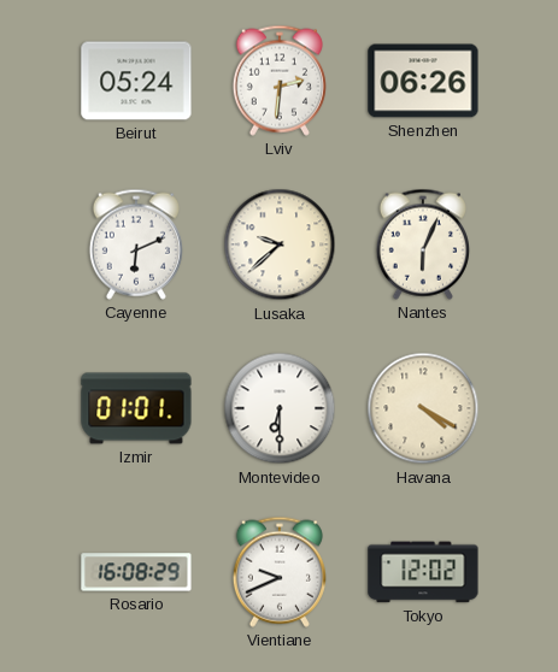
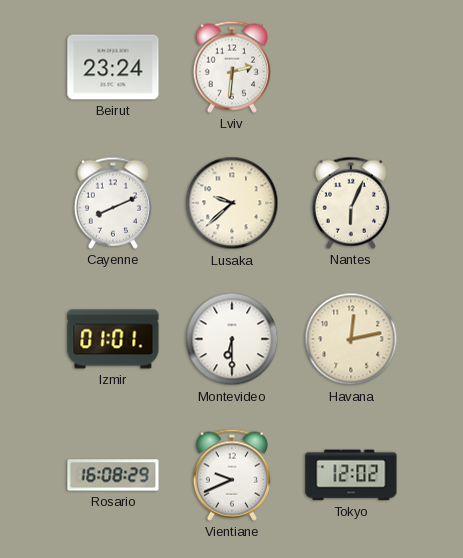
Beirut: 05:24 -> 23:24
Shenzhen: 06:26 -> none
Cayenne: 6:11 -> 8:11
Havana: 4:20 -> 12:13
